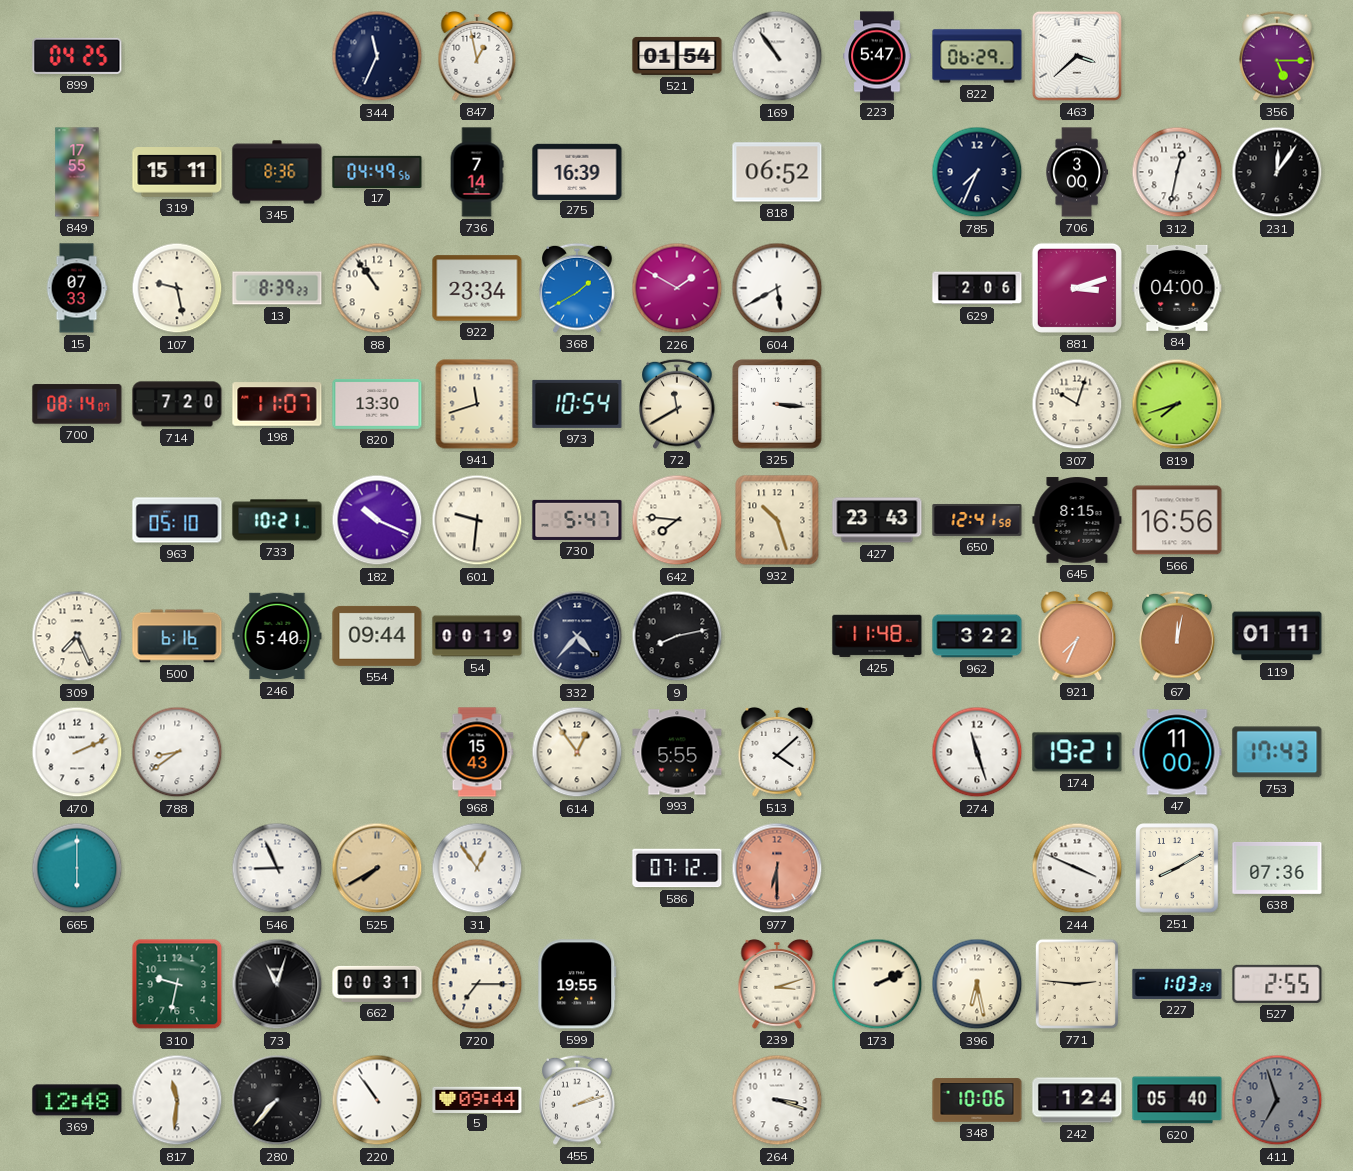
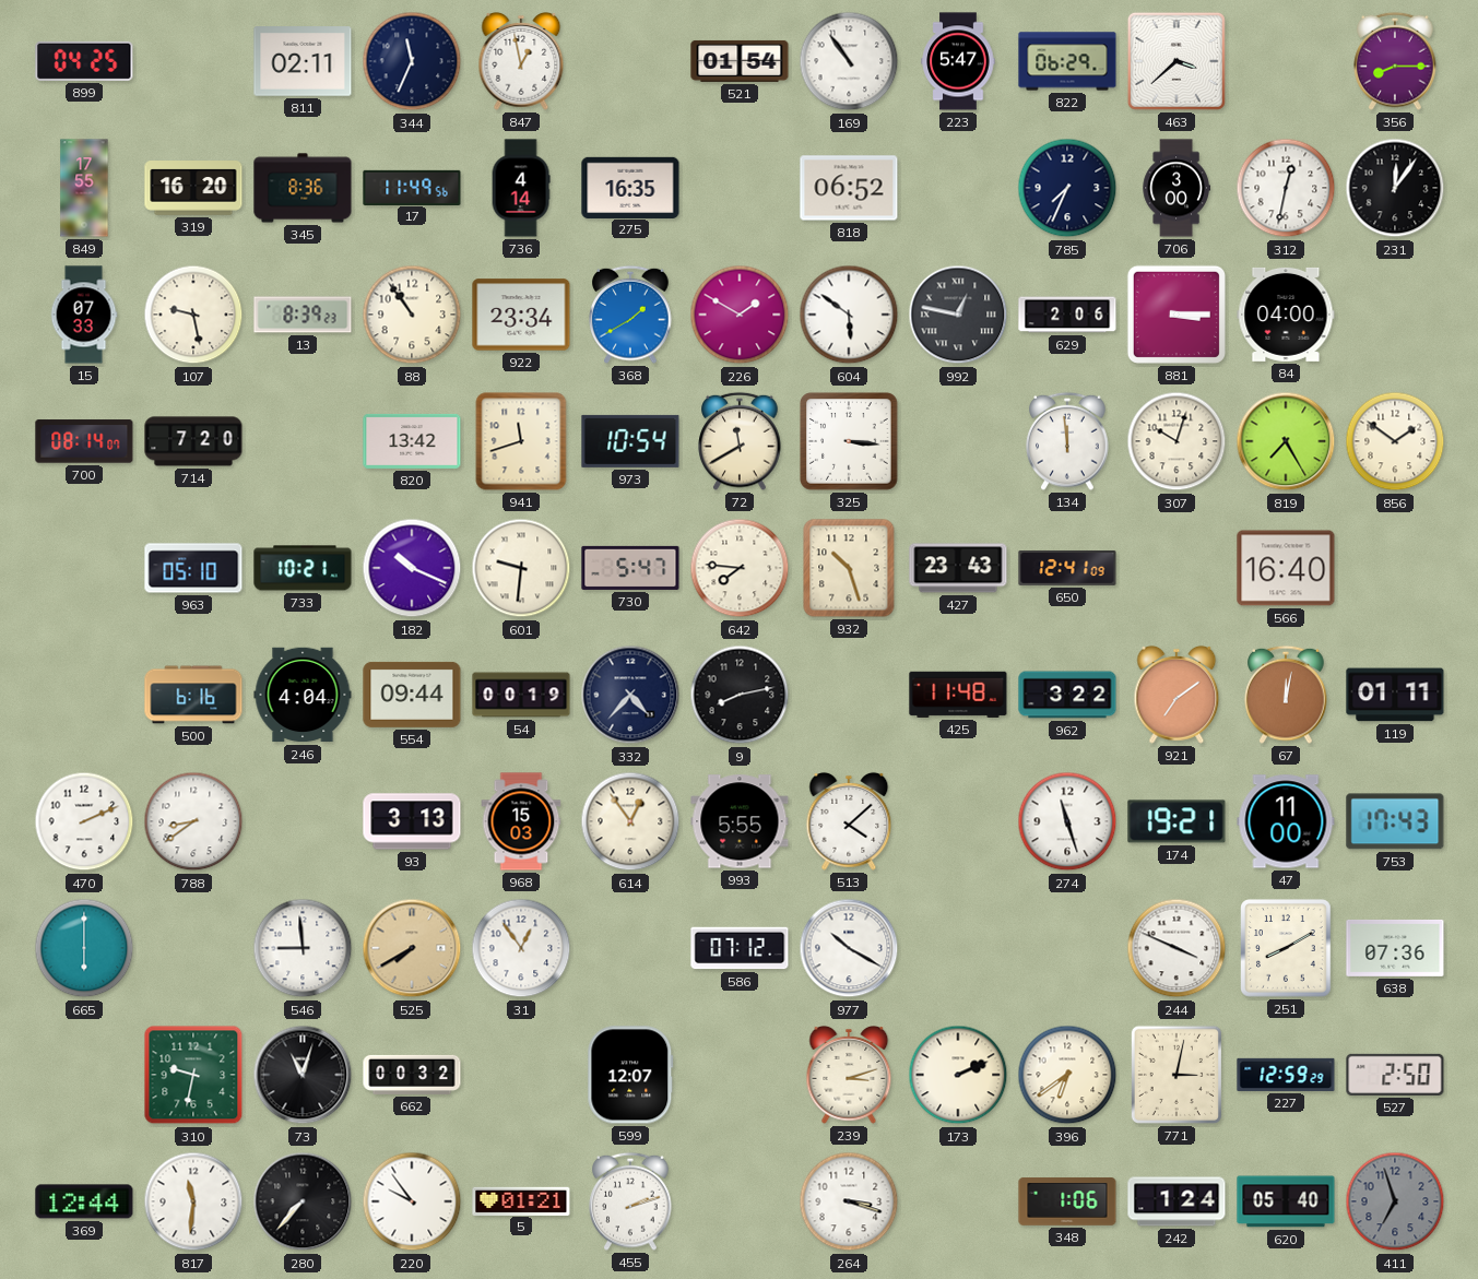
811: none -> 02:11
356: 5:15 -> 8:15
319: 15:11 -> 16:20
17: 04:49 -> 11:49
736: 7:14 -> 4:14
275: 16:39 -> 16:35
604: 5:40 -> 5:51
992: none -> 12:47
881: 3:12 -> 3:15
198: 11:07 -> none
820: 13:30 -> 13:42
134: none -> 11:59
819: 7:42 -> 7:25
856: none -> 1:51
650: 12:41:58 -> 12:41:09
645: 8:15 -> none
566: 16:56 -> 16:40
309: 7:26 -> none
246: 5:40 -> 4:04
921: 7:34 -> 7:09
93: none -> 3:13
968: 15:43 -> 15:03
546: 8:56 -> 8:59
977: 6:30 -> 10:20
977 dial: salmon -> white
662: 00:31 -> 00:32
720: 7:15 -> none
599: 19:55 -> 12:07
396: 6:28 -> 6:39
771: 2:46 -> 3:02
227: 1:03 -> 12:59
527: 2:55 -> 2:50
369: 12:48 -> 12:44
220: 10:54 -> 9:54
5: 09:44 -> 01:21
348: 10:06 -> 1:06
